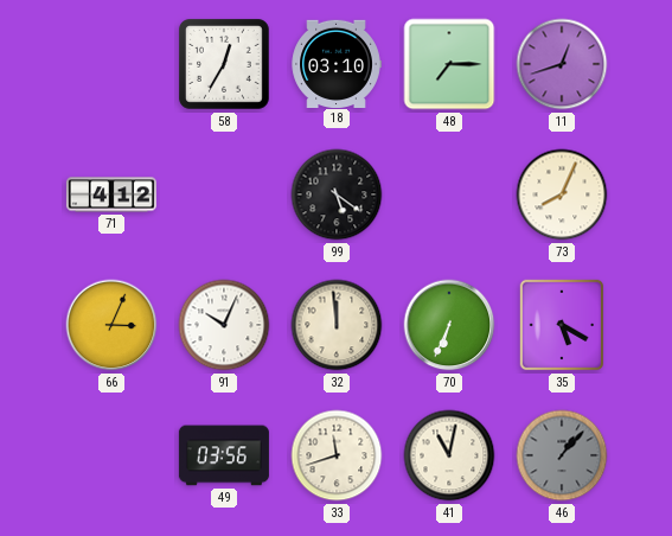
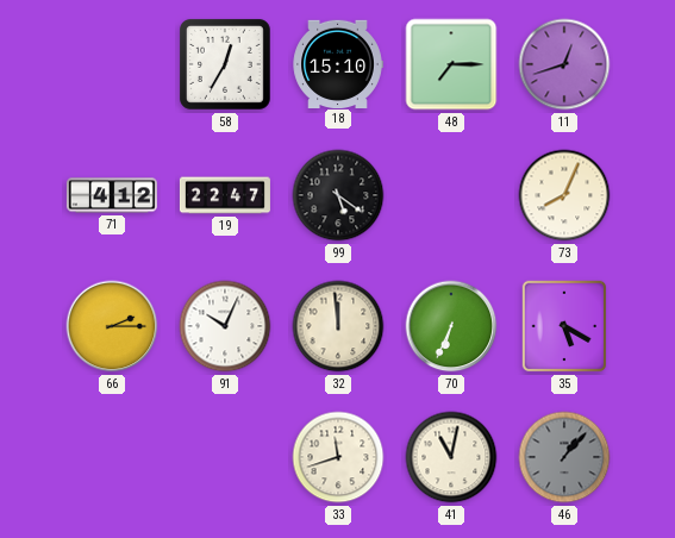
18: 03:10 -> 15:10
19: none -> 22:47
66: 3:04 -> 2:15
49: 03:56 -> none
